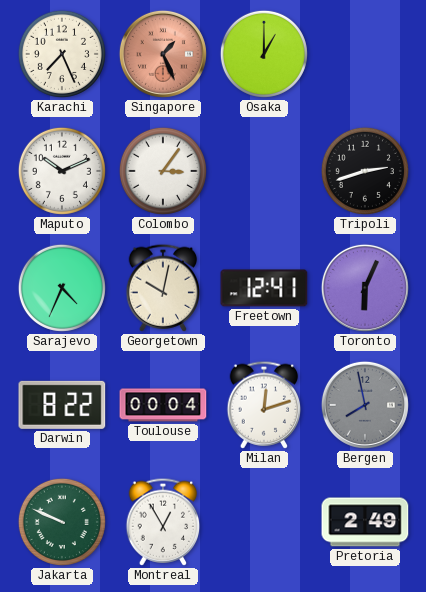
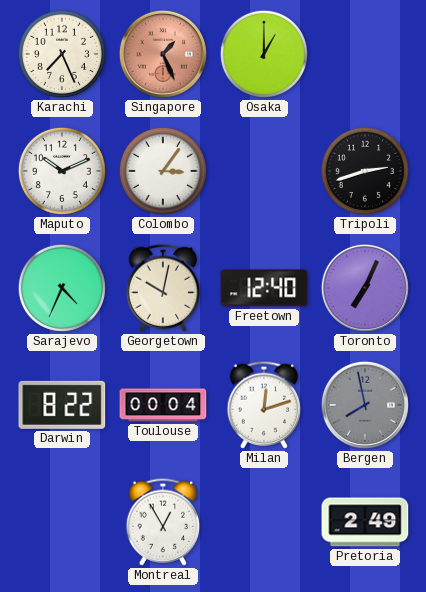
Freetown: 12:41 -> 12:40
Toronto: 6:04 -> 7:04
Jakarta: 9:49 -> none
